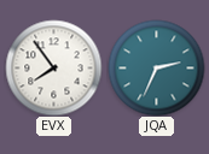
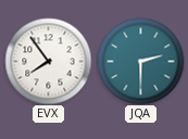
JQA: 2:34 -> 2:30
